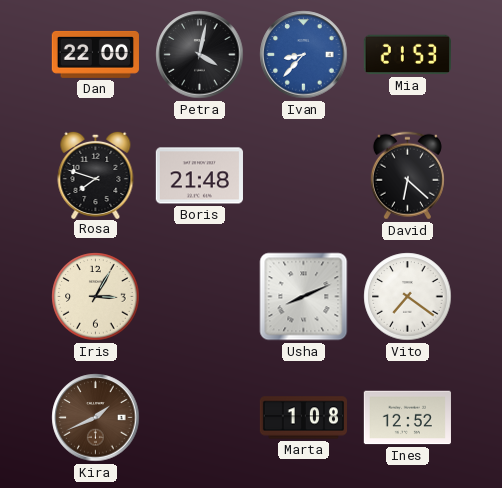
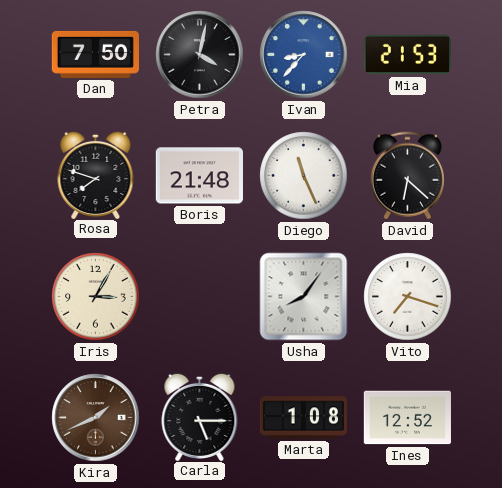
Dan: 22:00 -> 7:50
Diego: none -> 11:26
Usha: 8:11 -> 8:06
Vito: 7:21 -> 7:18
Carla: none -> 5:15
